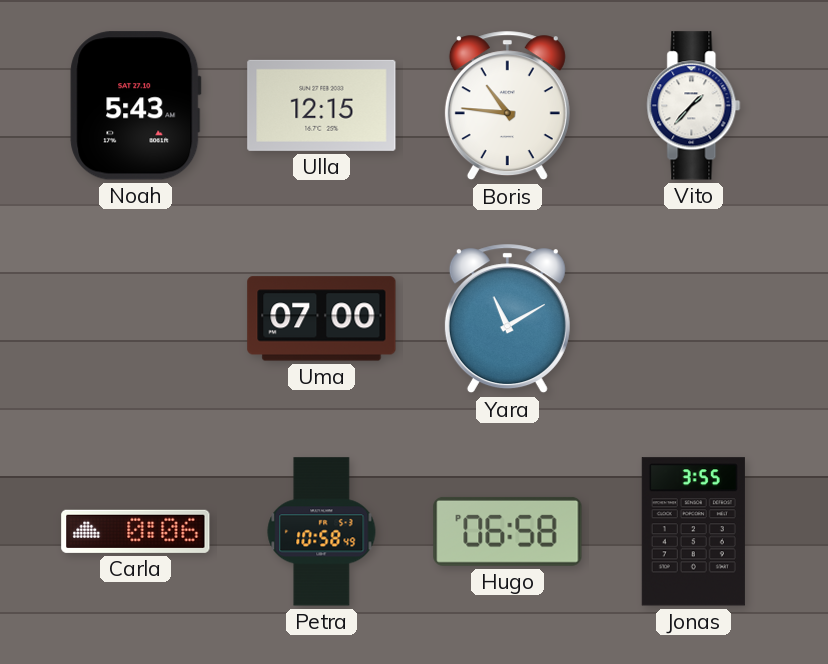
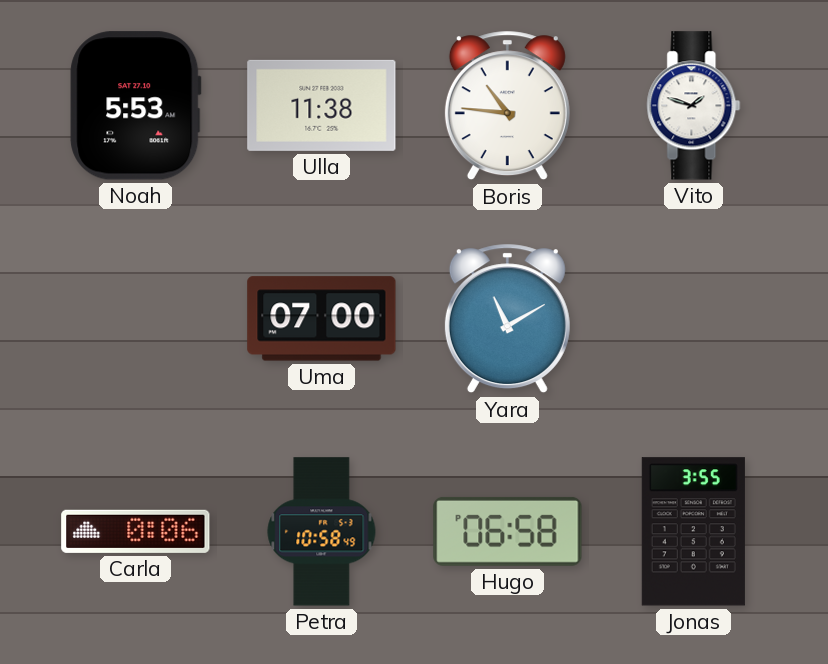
Noah: 5:43 -> 5:53
Ulla: 12:15 -> 11:38
Vito: 1:37 -> 1:48
